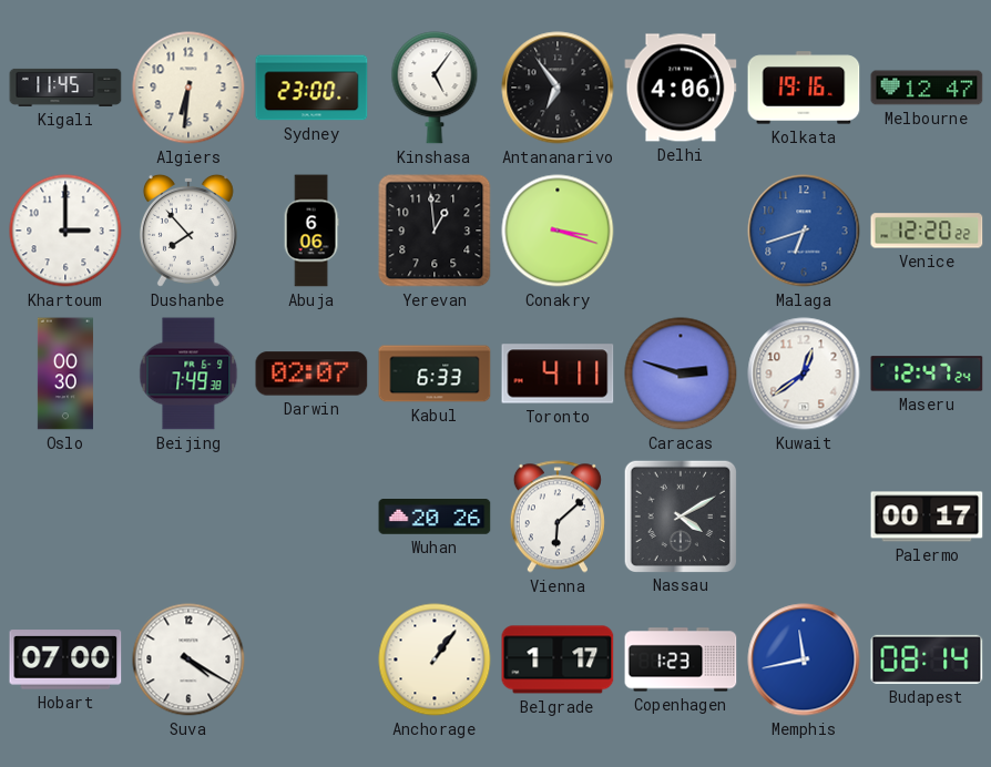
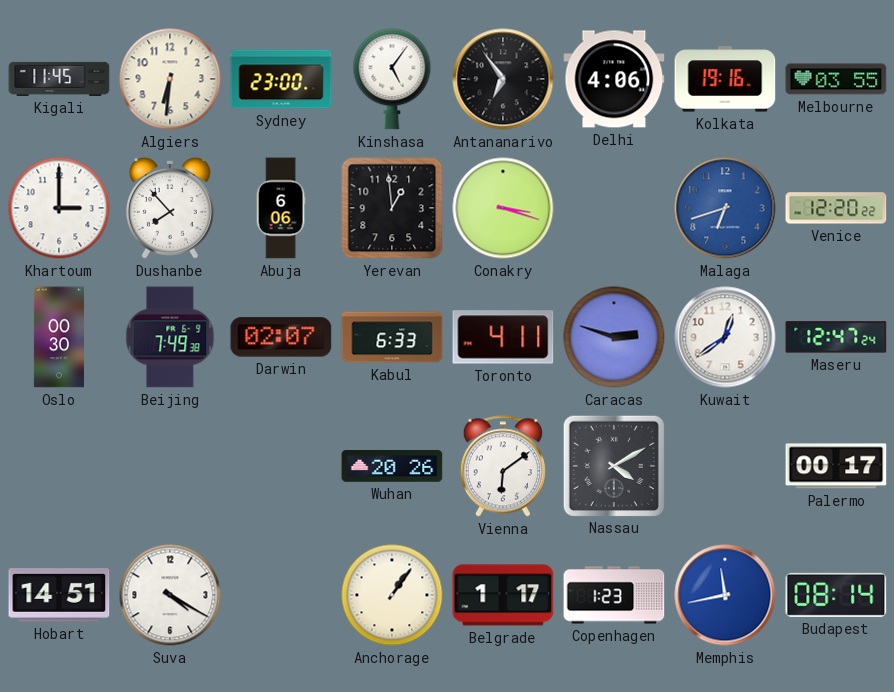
Melbourne: 12:47 -> 03:55
Vienna: 6:08 -> 6:09
Hobart: 07:00 -> 14:51
